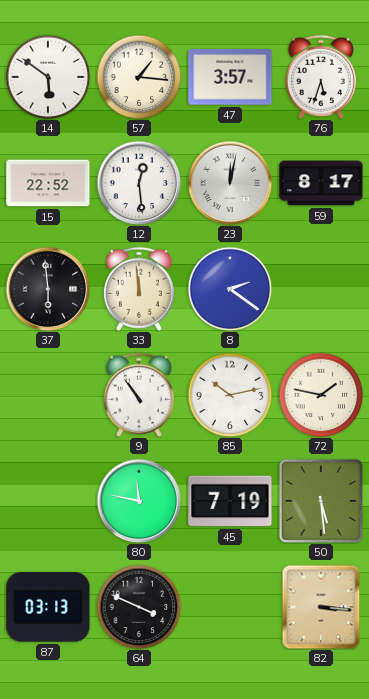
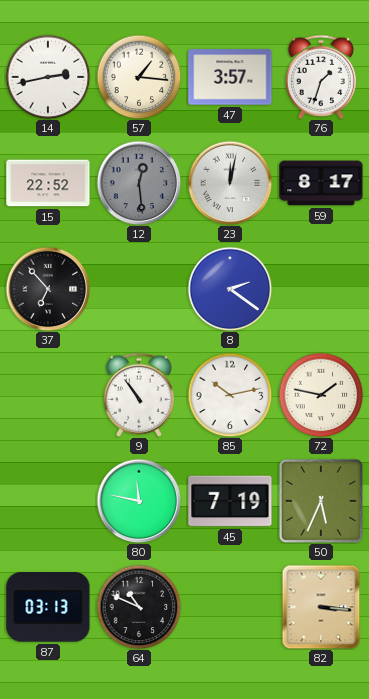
14: 5:51 -> 2:43
76: 5:33 -> 1:33
12 dial: white -> grey
37: 5:59 -> 6:53
33: 11:59 -> none
50: 5:29 -> 5:34
64: 3:49 -> 10:49
